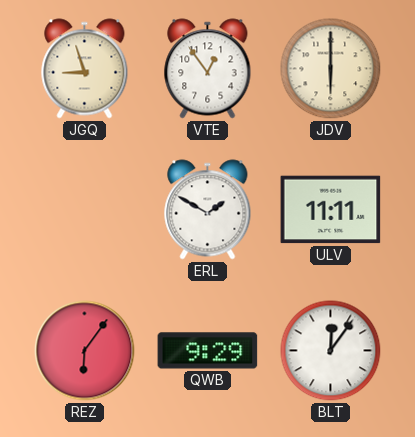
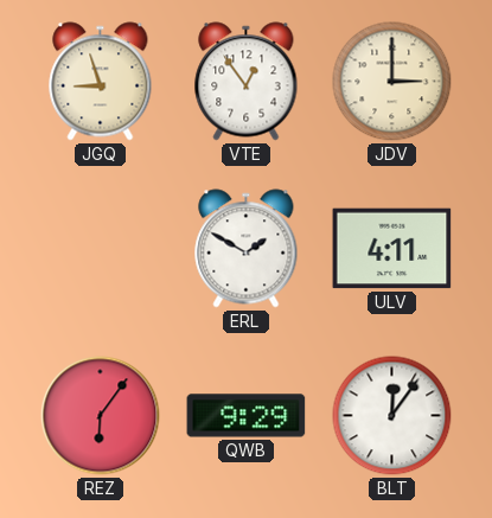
JDV: 6:00 -> 3:00
ULV: 11:11 -> 4:11
